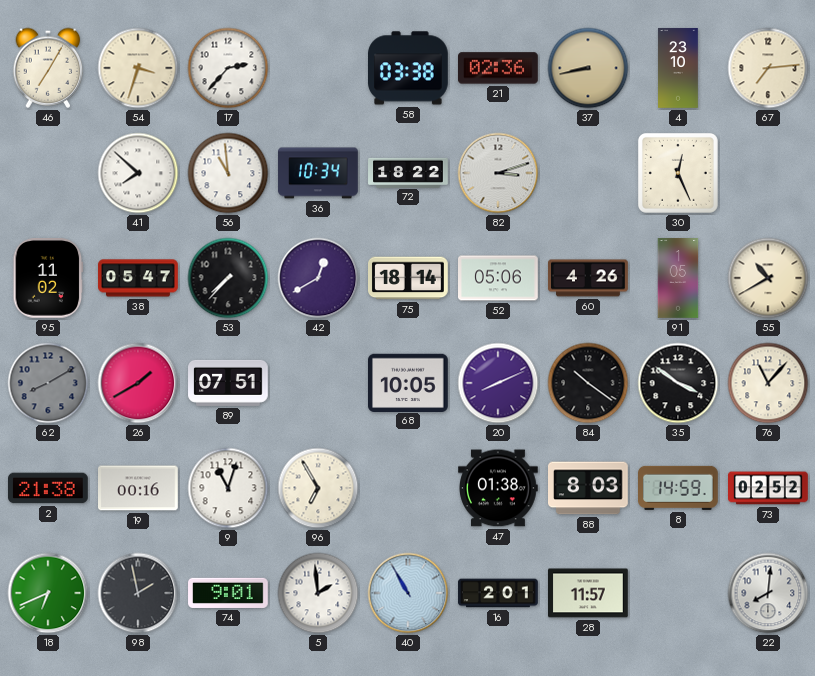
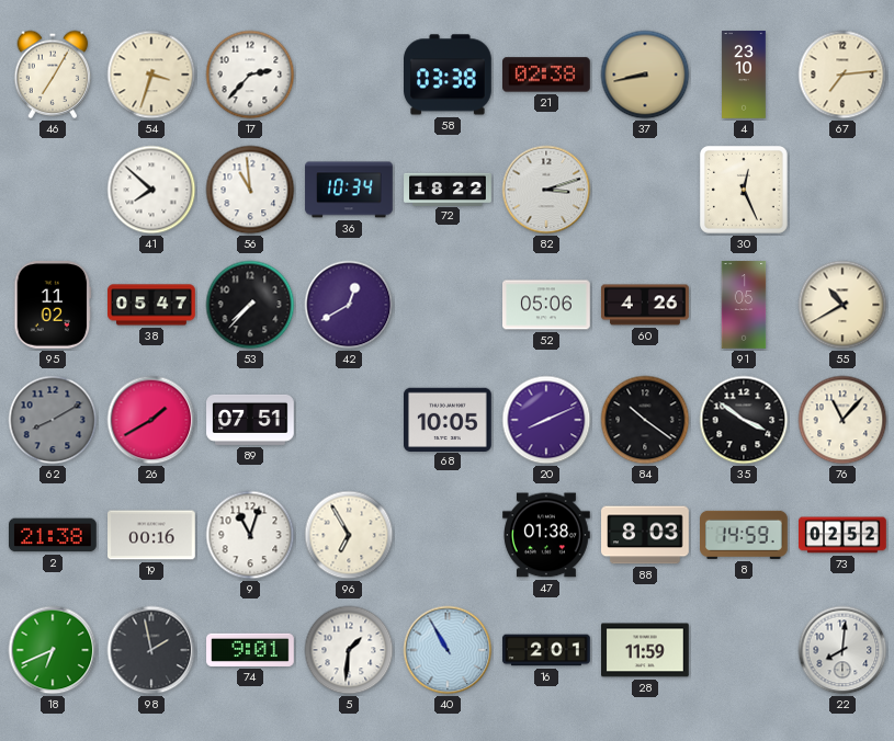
21: 02:36 -> 02:38
75: 18:14 -> none
5: 1:59 -> 1:31
28: 11:57 -> 11:59
